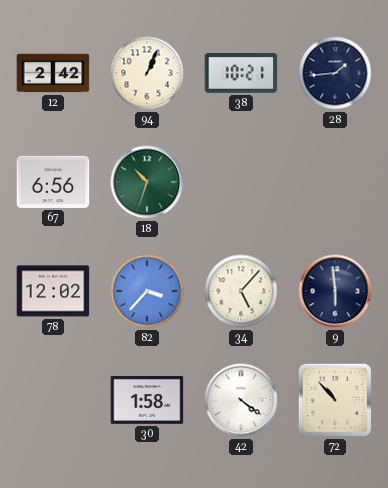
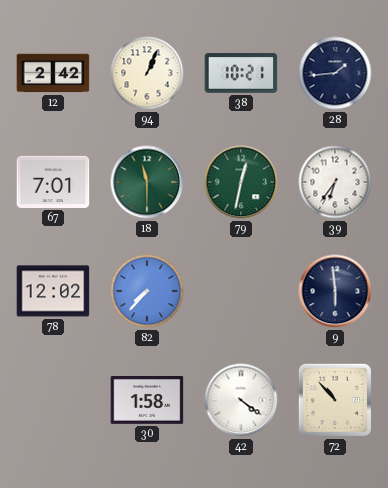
67: 6:56 -> 7:01
18: 10:33 -> 11:30
79: none -> 12:32
39: none -> 6:36
82: 3:37 -> 7:37
34: 5:07 -> none
